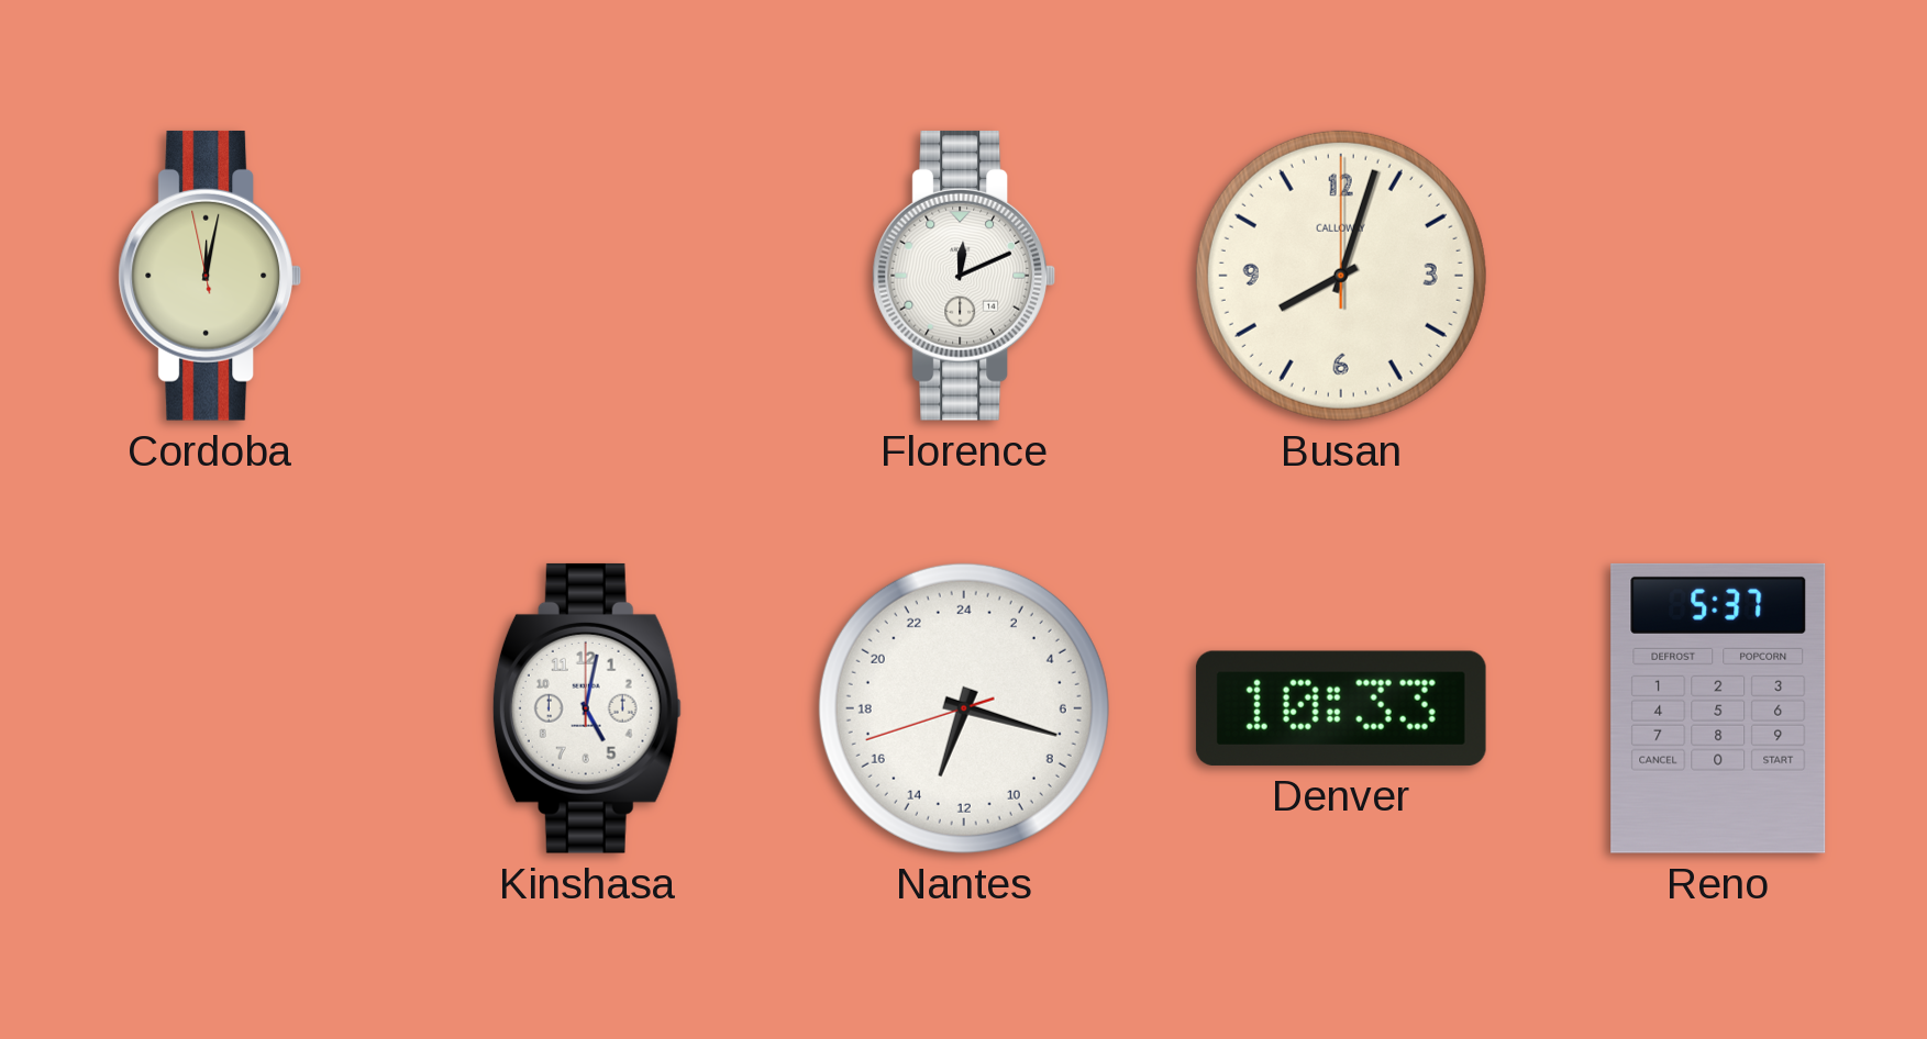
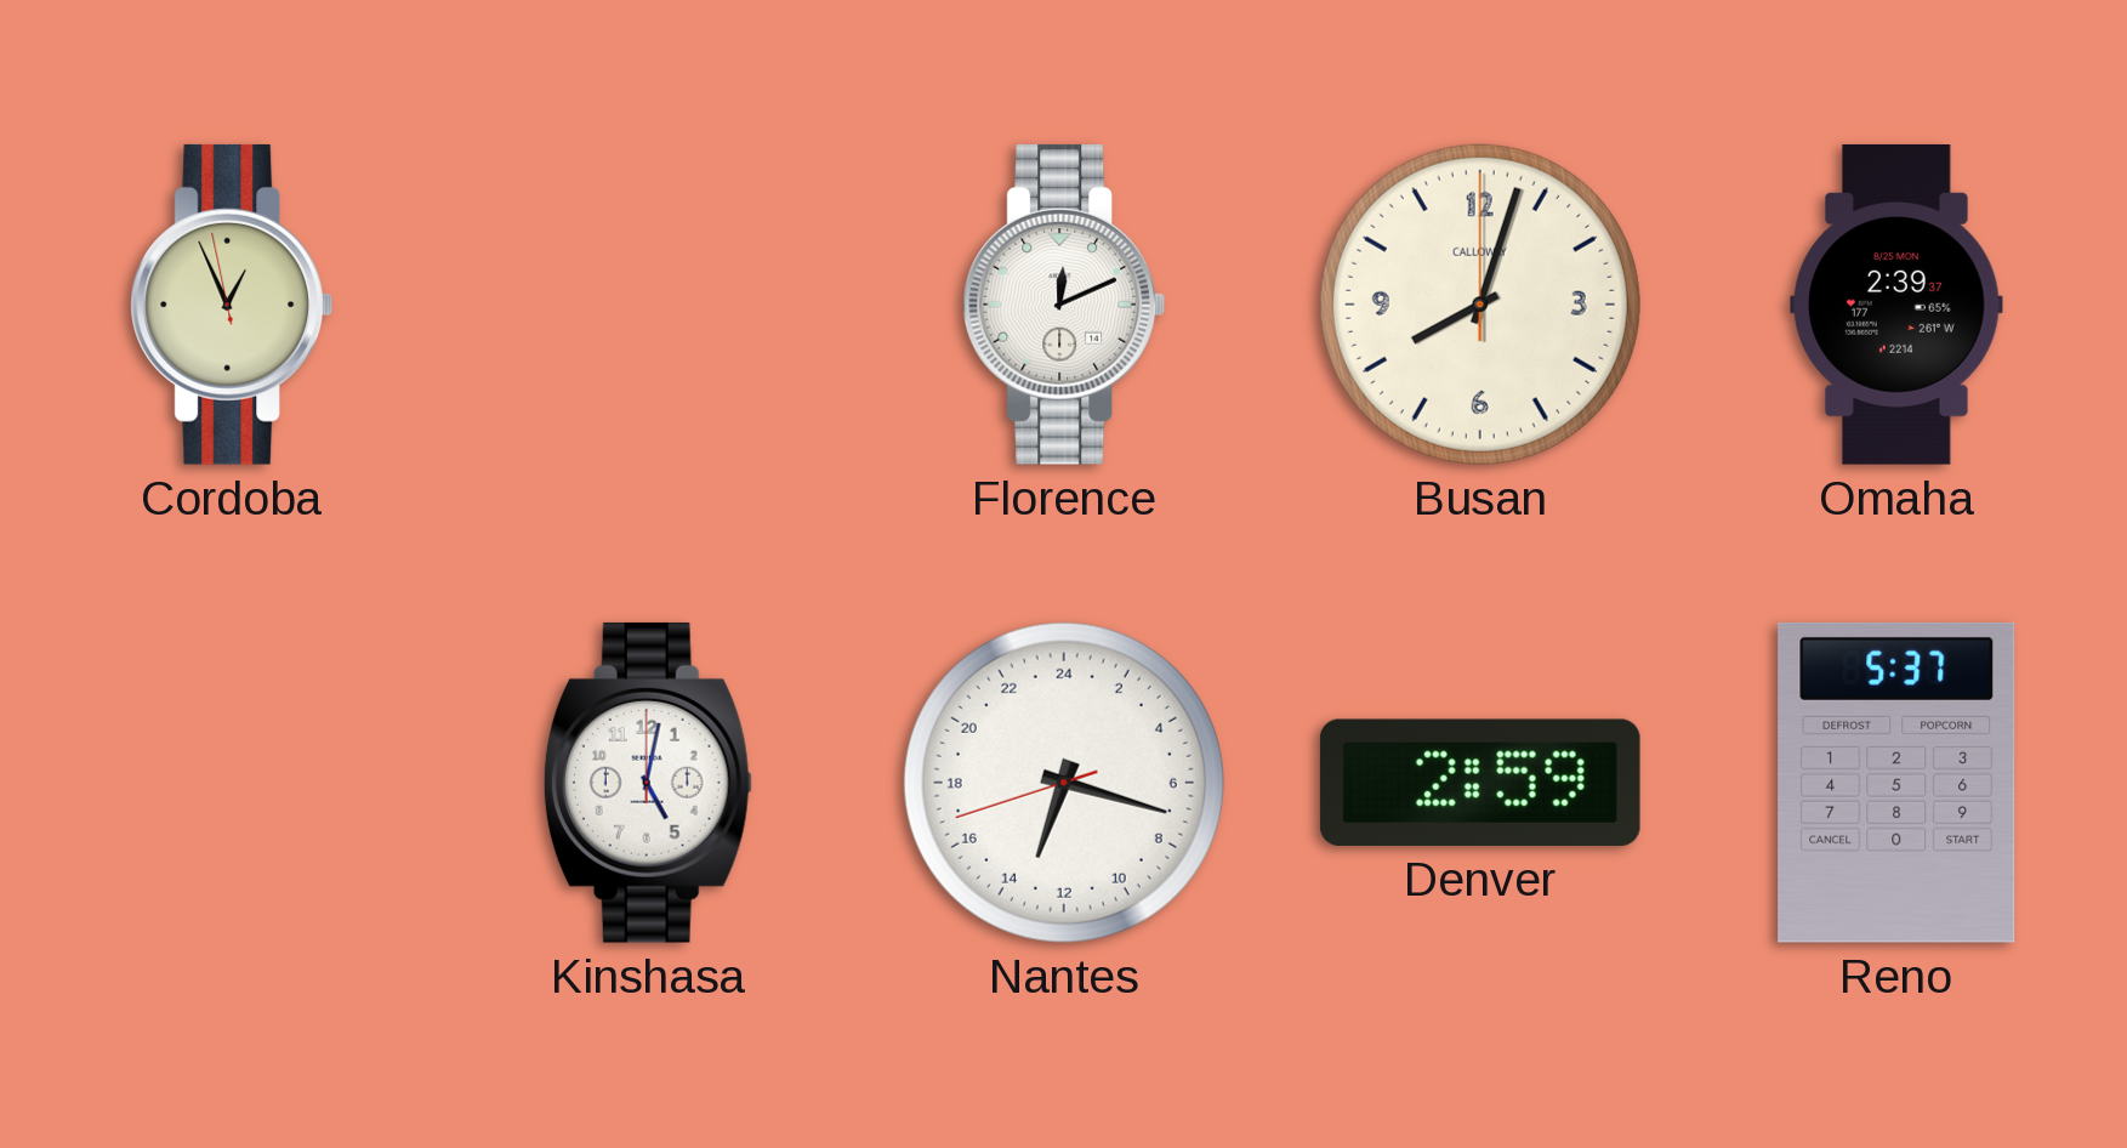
Cordoba: 12:01 -> 12:55
Omaha: none -> 2:39
Denver: 10:33 -> 2:59
